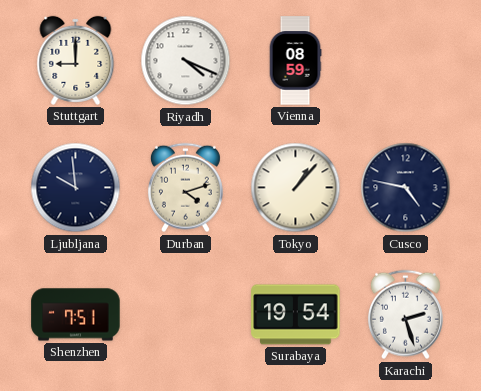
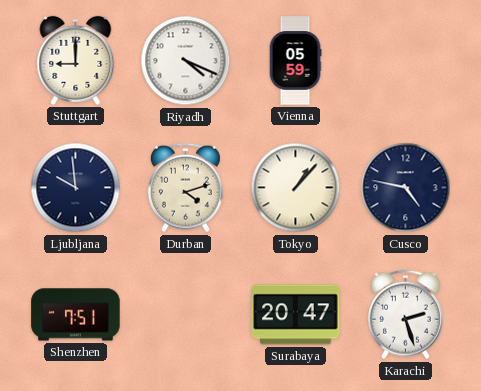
Vienna: 08:59 -> 05:59
Surabaya: 19:54 -> 20:47
